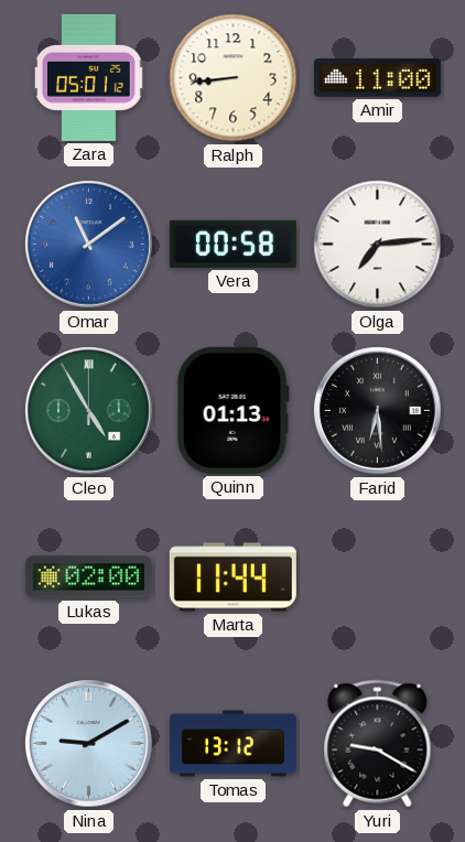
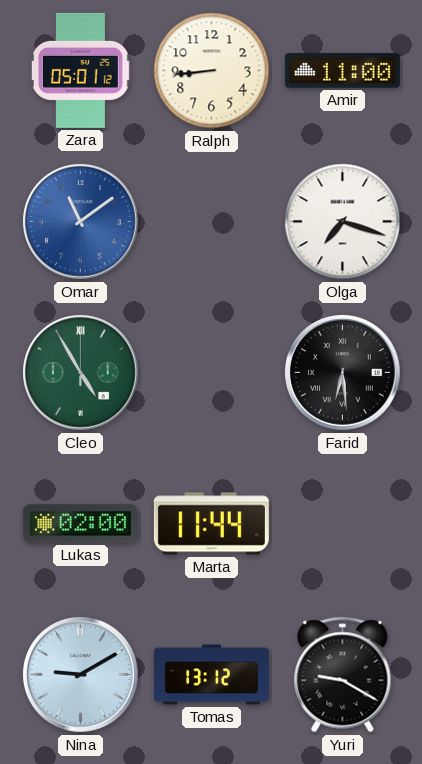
Vera: 00:58 -> none
Olga: 7:14 -> 7:18
Quinn: 01:13 -> none
